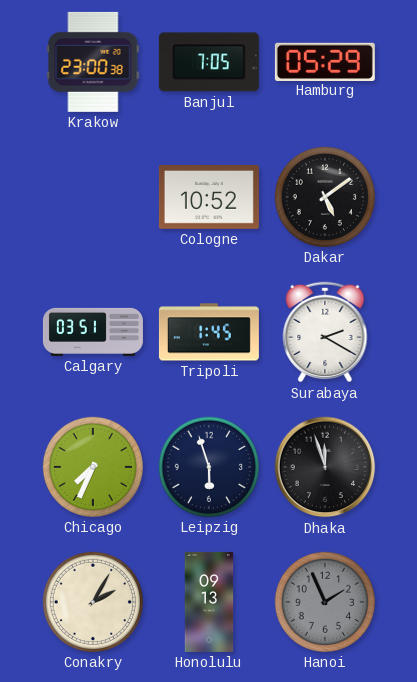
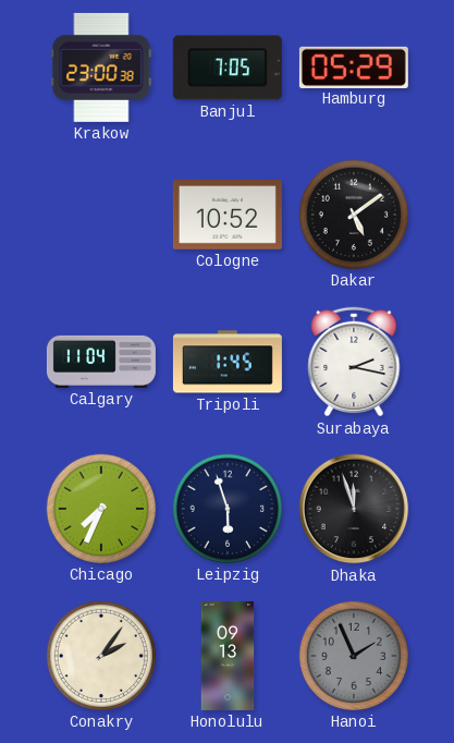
Calgary: 03:51 -> 11:04
Surabaya: 2:20 -> 2:17
Conakry: 2:05 -> 2:06
